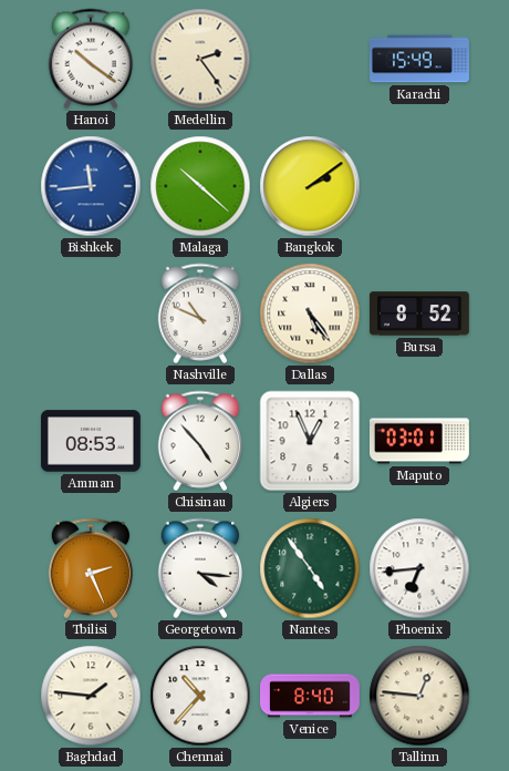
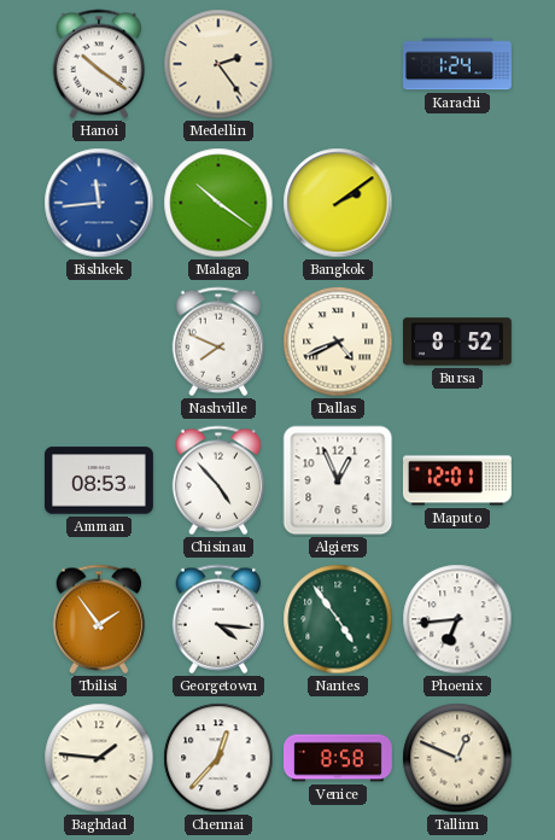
Karachi: 15:49 -> 1:24
Malaga: 10:22 -> 10:21
Nashville: 10:49 -> 7:49
Dallas: 5:24 -> 4:41
Maputo: 03:01 -> 12:01
Tbilisi: 2:26 -> 1:54
Chennai: 10:37 -> 12:37
Venice: 8:40 -> 8:58
Tallinn: 12:46 -> 12:49
